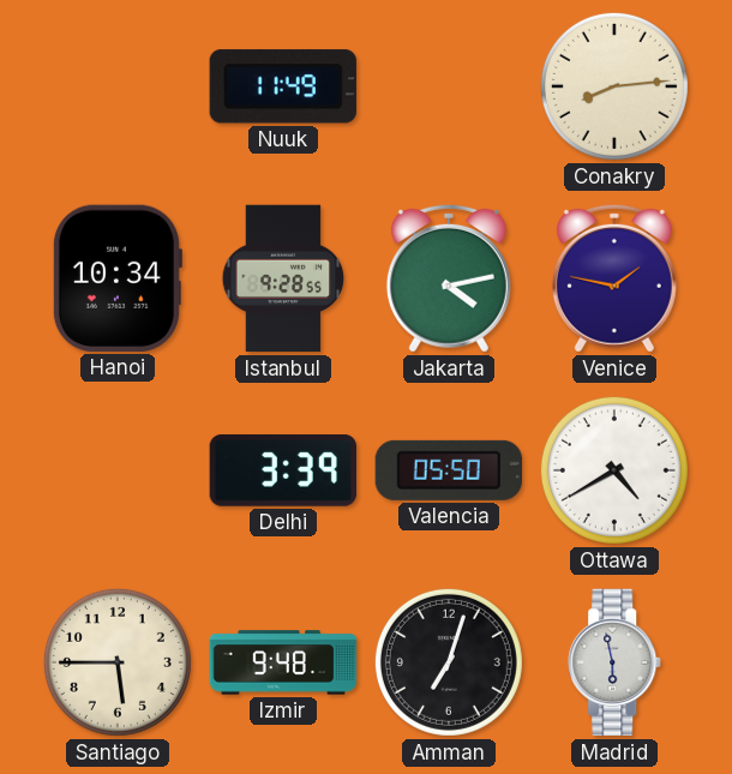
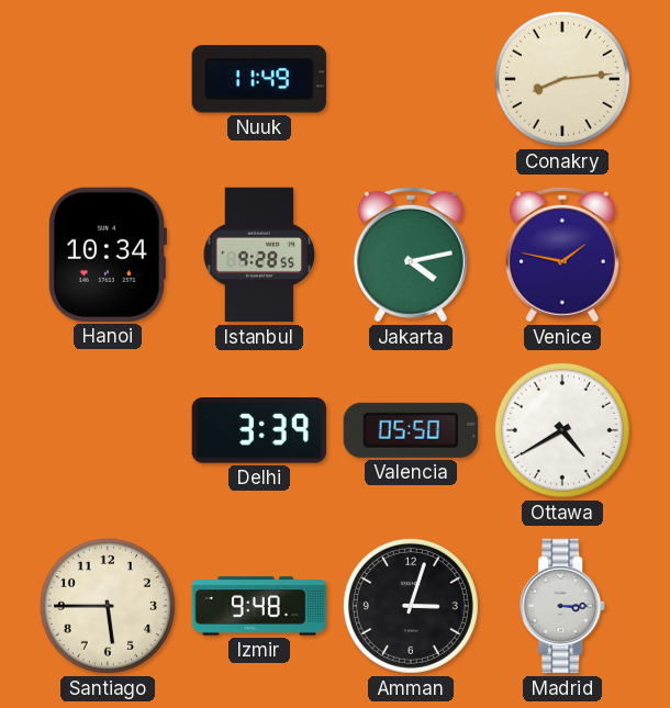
Amman: 7:03 -> 3:03
Madrid: 5:58 -> 3:15
